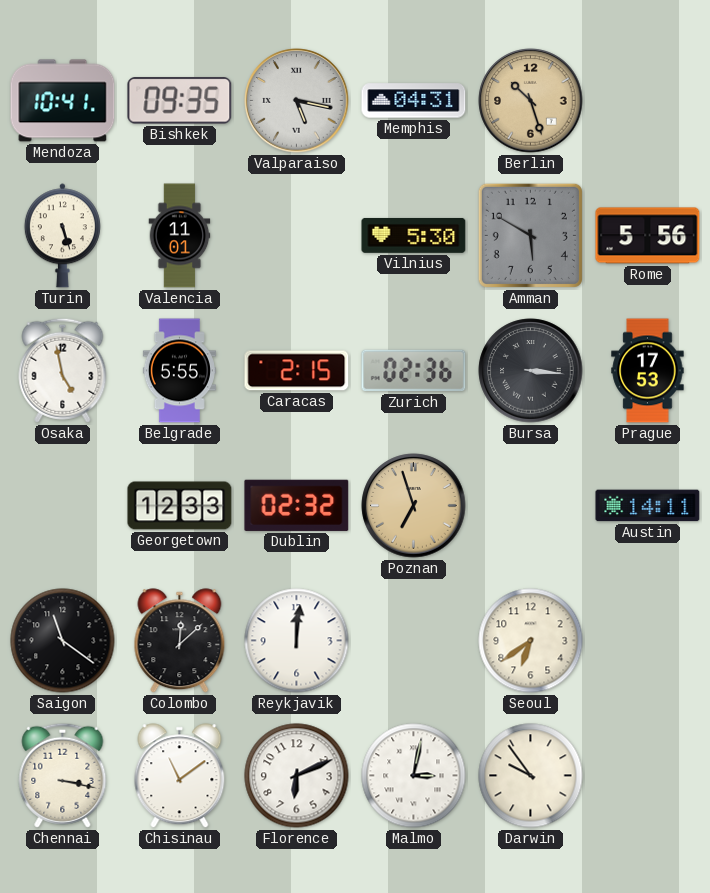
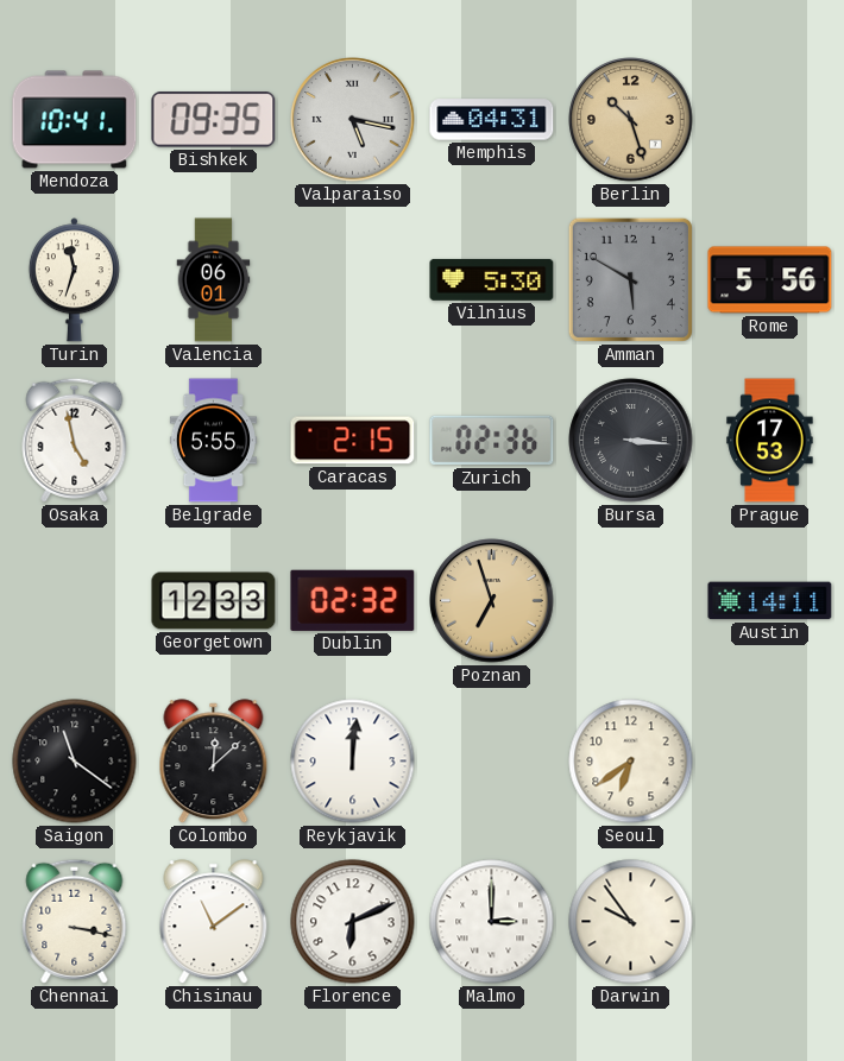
Turin: 5:27 -> 11:33
Valencia: 11:01 -> 06:01
Malmo: 3:02 -> 3:00
